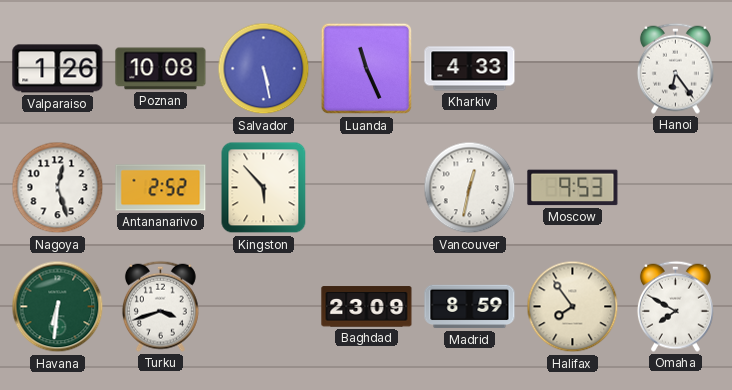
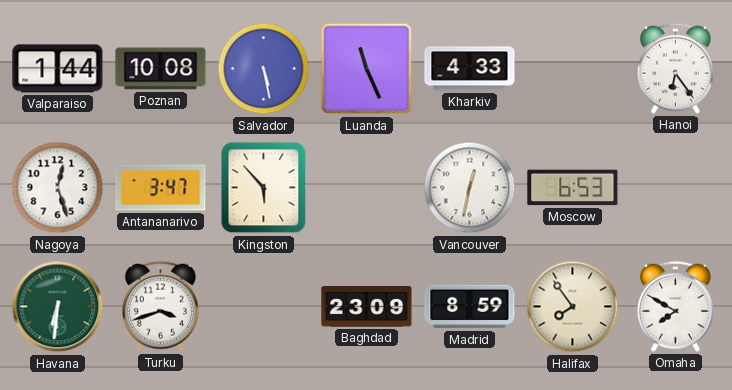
Valparaiso: 1:26 -> 1:44
Antananarivo: 2:52 -> 3:47
Moscow: 9:53 -> 6:53
